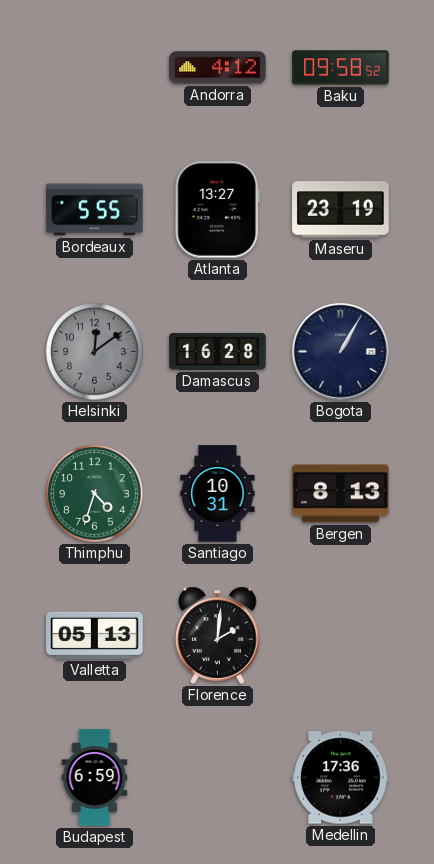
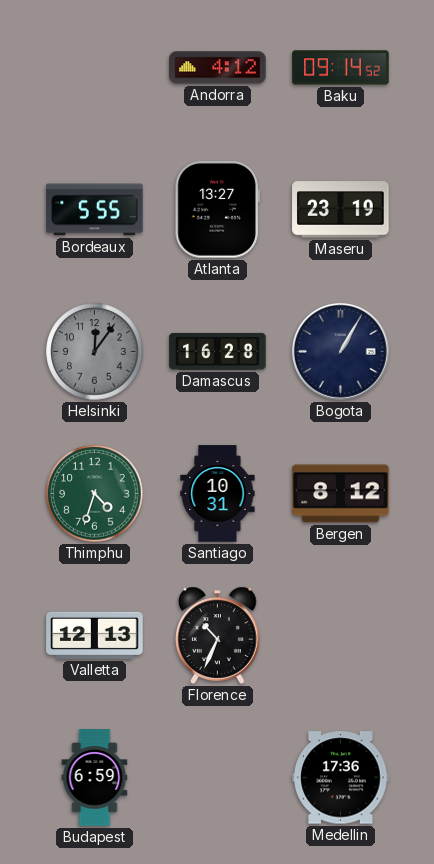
Baku: 09:58 -> 09:14
Helsinki: 12:09 -> 12:06
Bergen: 8:13 -> 8:12
Valletta: 05:13 -> 12:13
Florence: 2:01 -> 10:34
